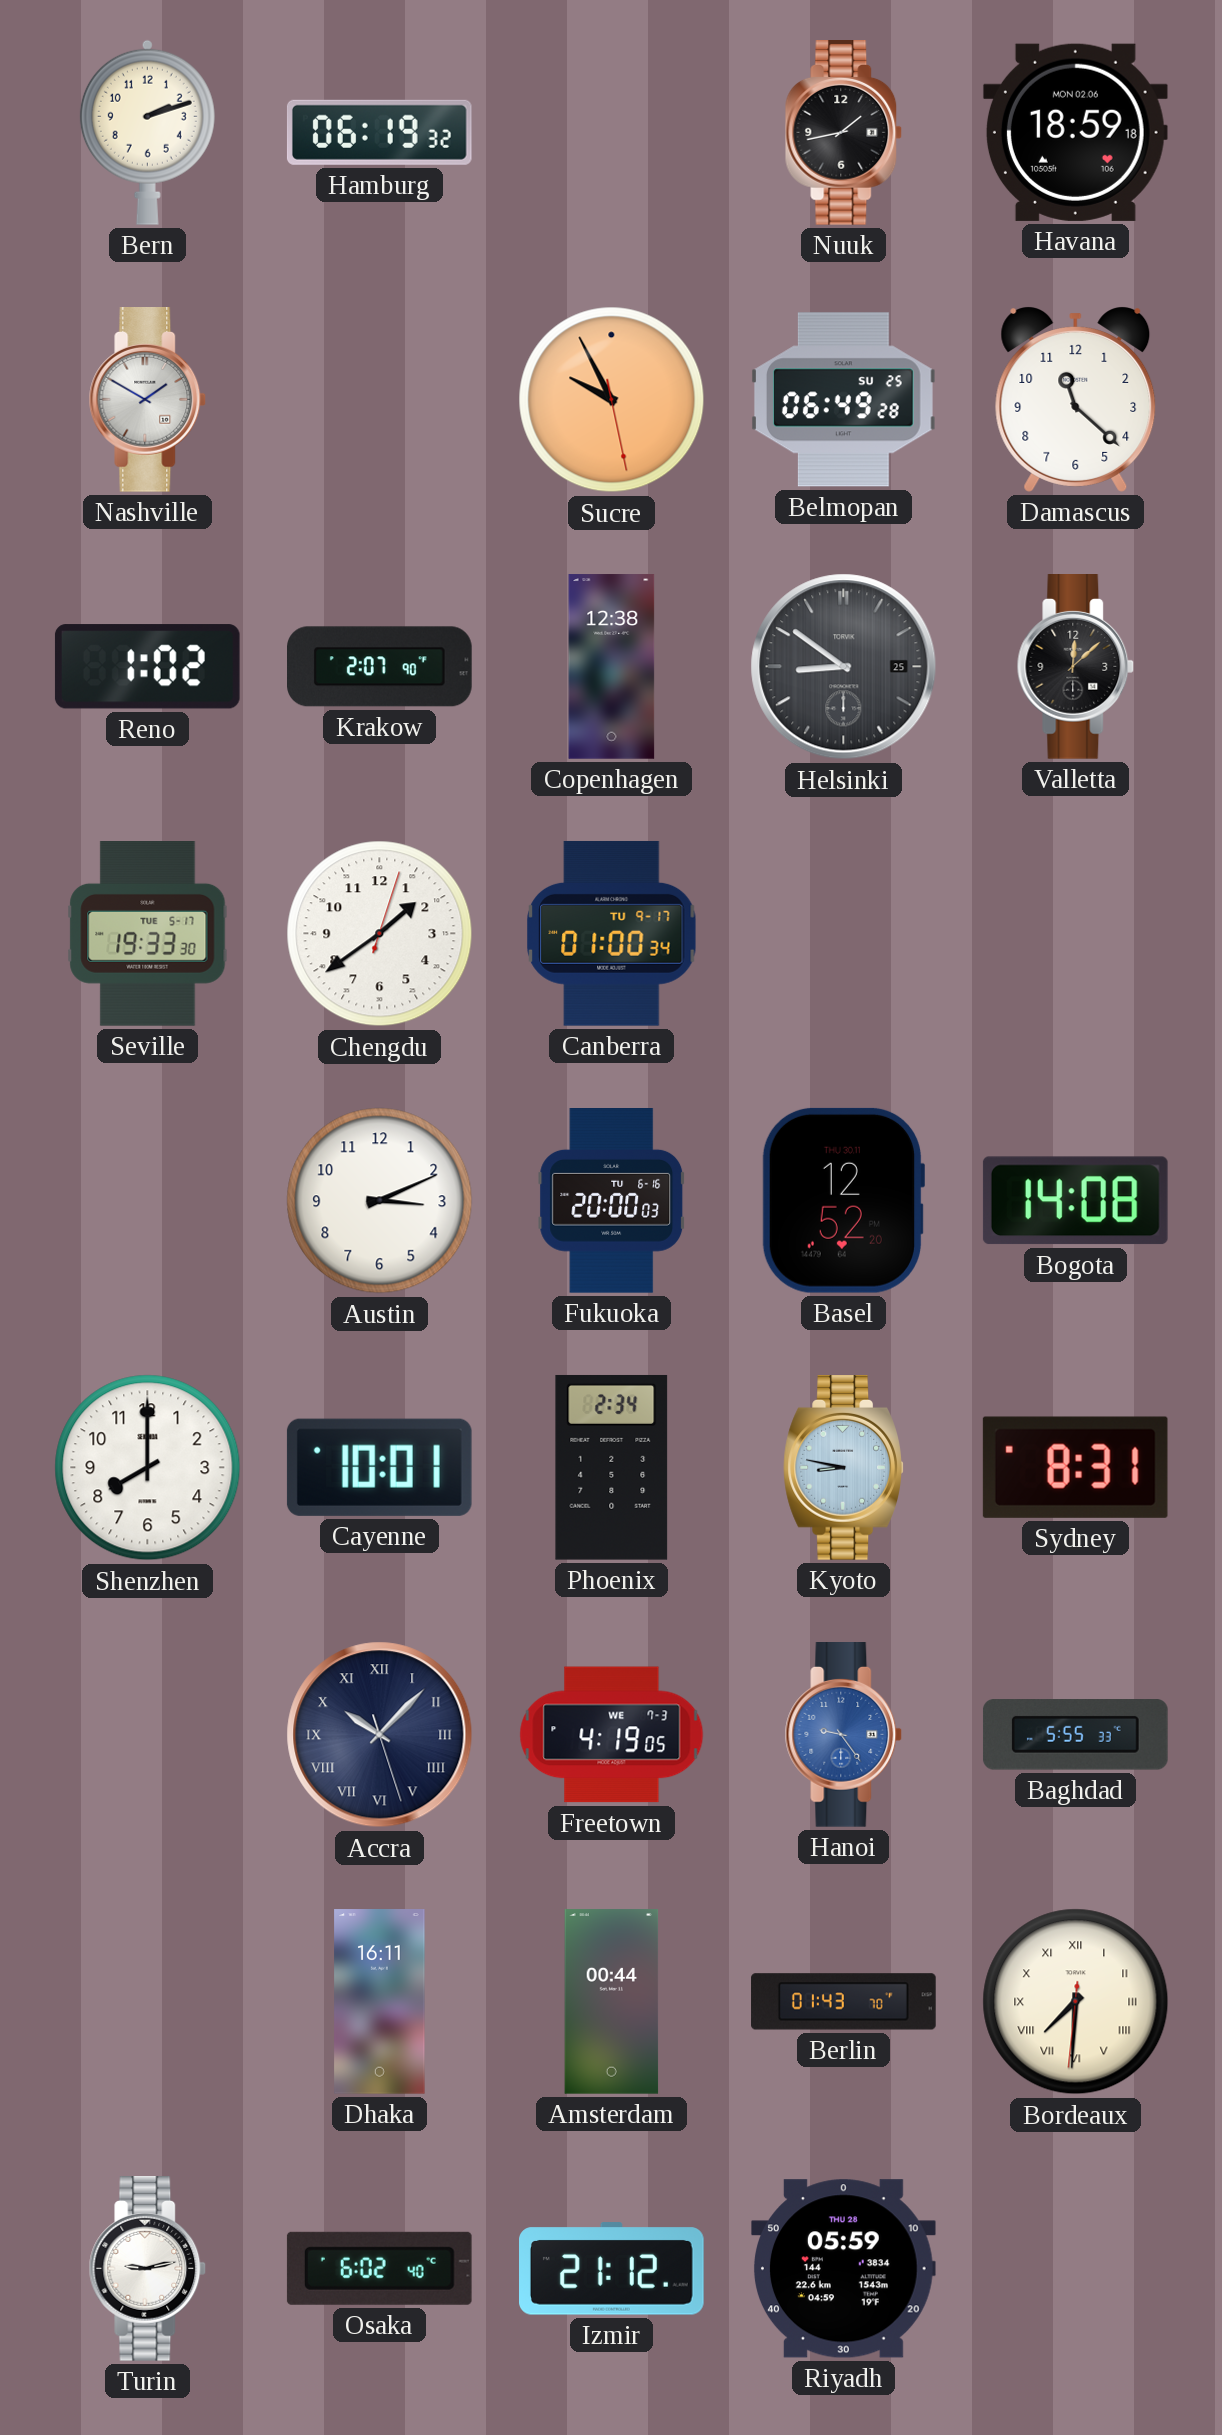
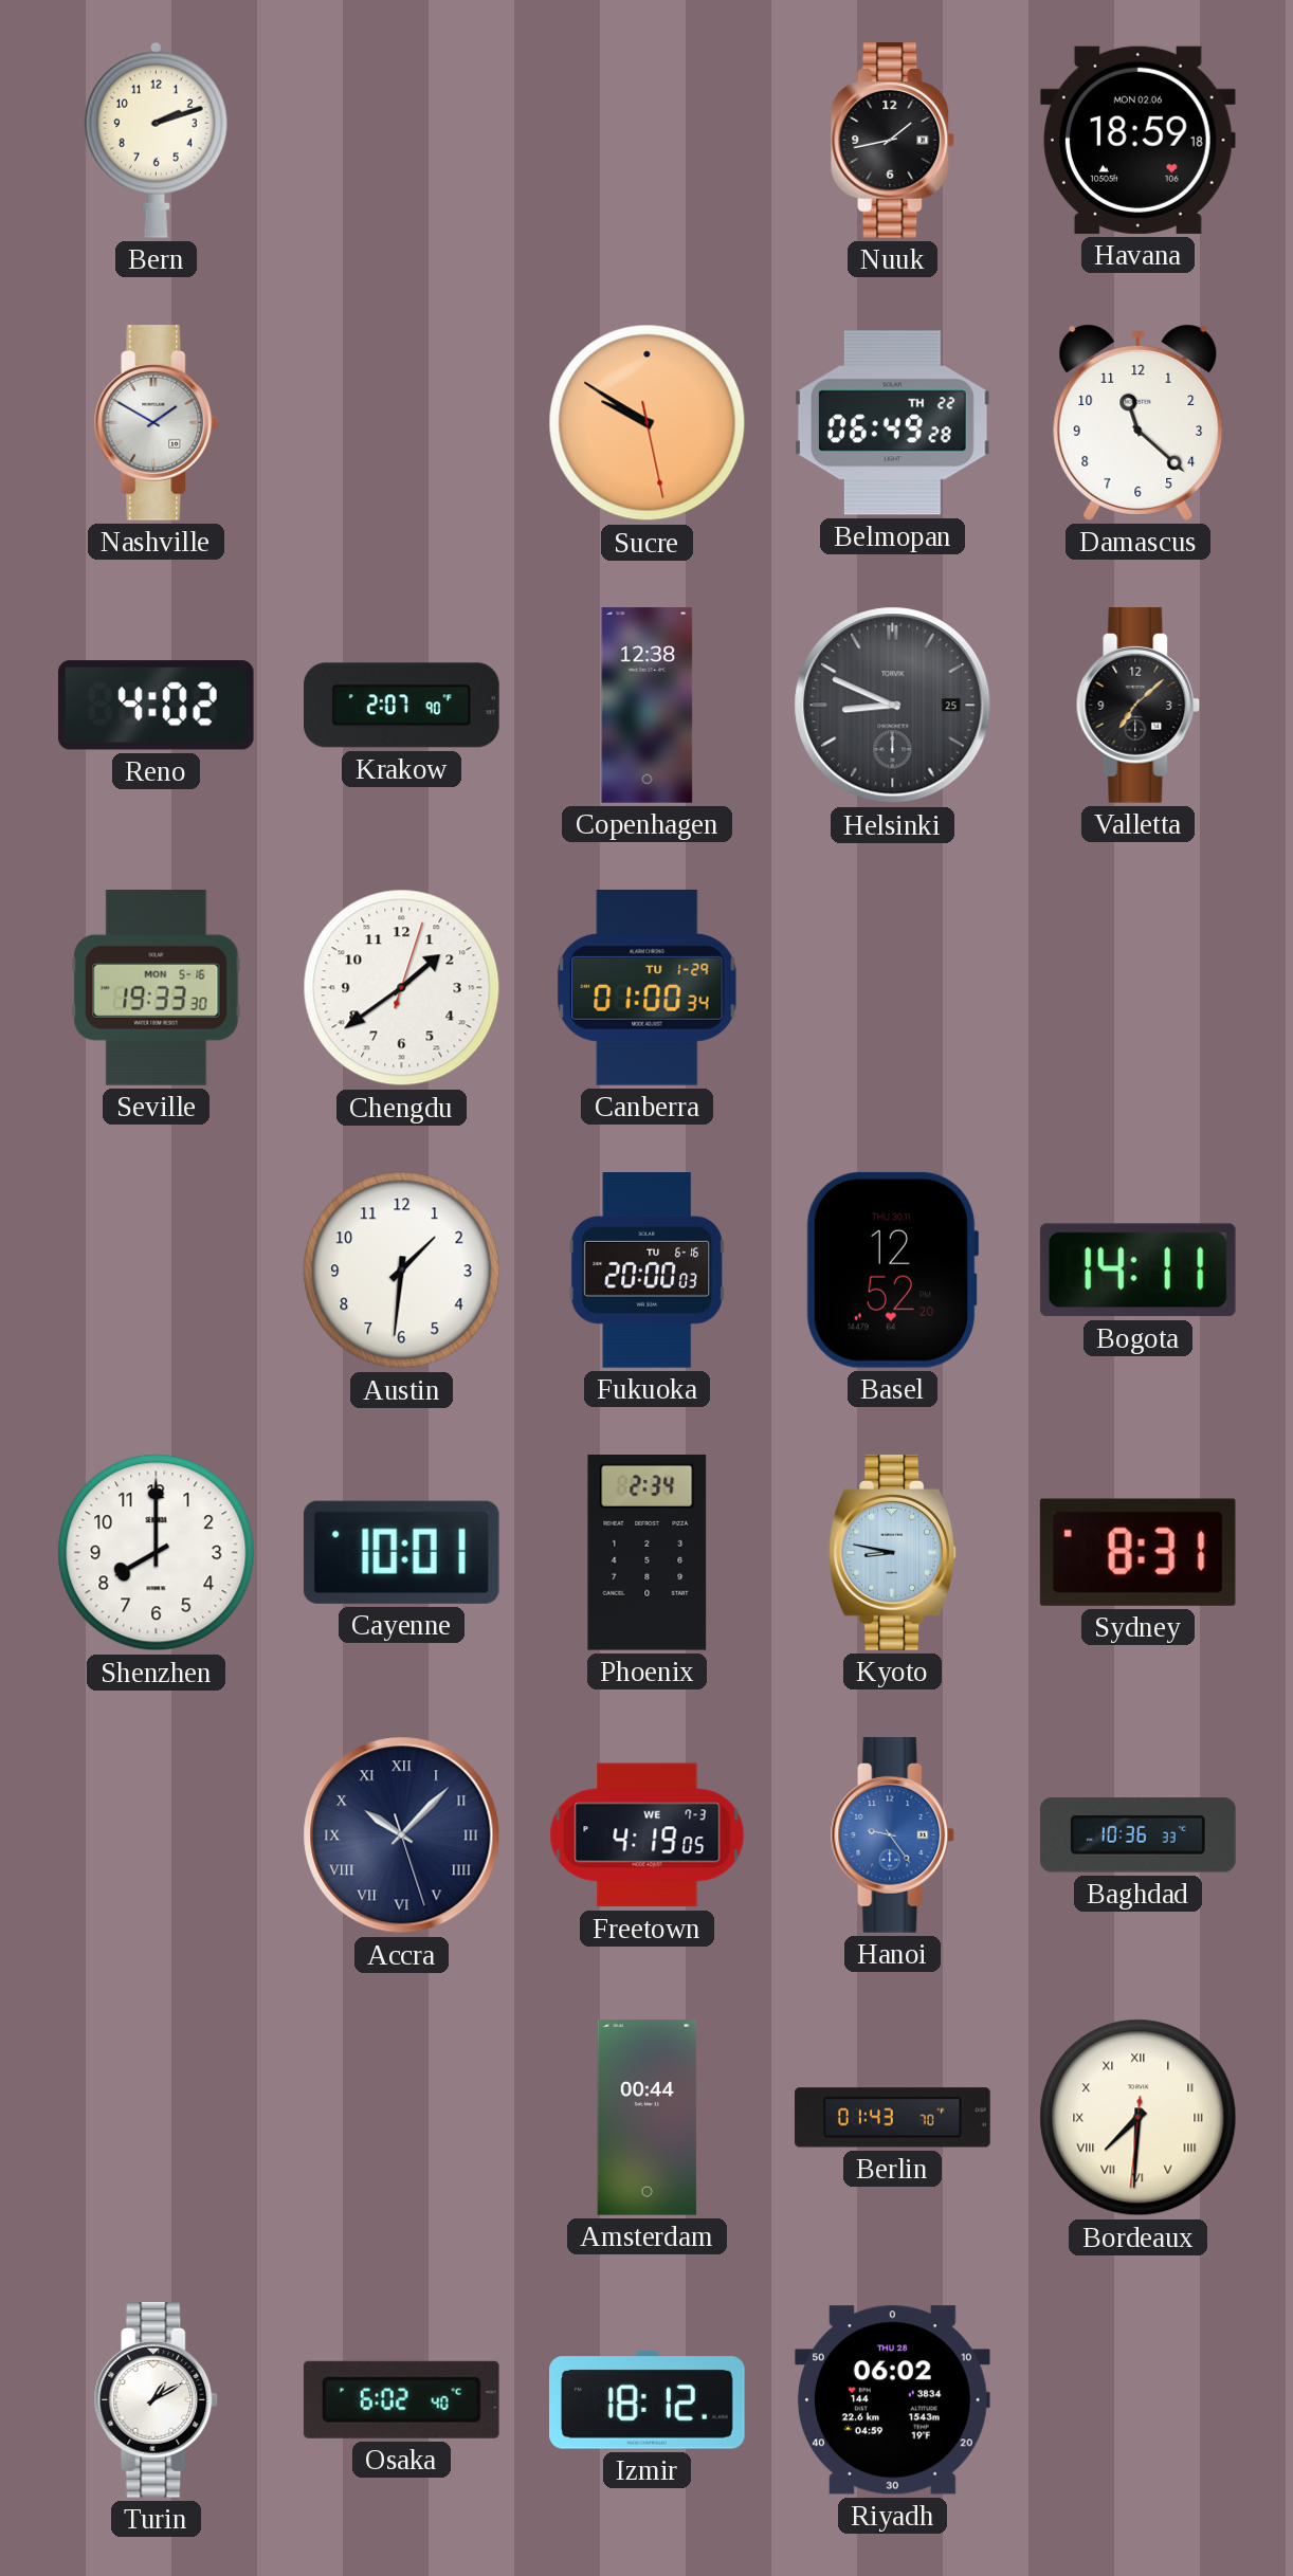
Hamburg: 06:19 -> none
Sucre: 9:55 -> 9:50
Belmopan date: SU 25 -> TH 22
Reno: 1:02 -> 4:02
Helsinki: 8:51 -> 8:49
Valletta: 12:08 -> 7:08
Seville date: TUE 5-17 -> MON 5-16
Canberra date: TU 9-17 -> TU 1-29
Austin: 3:11 -> 1:31
Bogota: 14:08 -> 14:11
Baghdad: 5:55 -> 10:36
Dhaka: 16:11 -> none
Turin: 9:13 -> 1:10
Izmir: 21:12 -> 18:12
Riyadh: 05:59 -> 06:02
